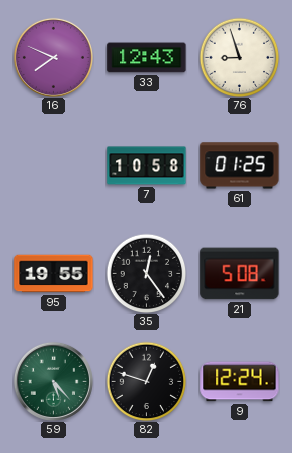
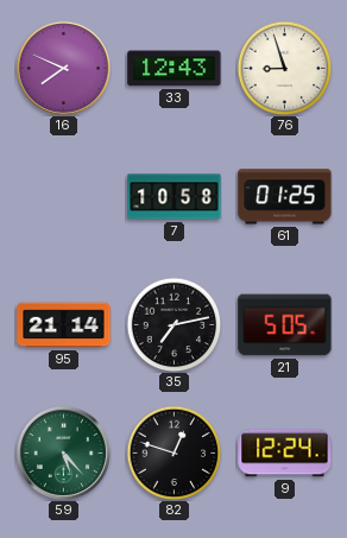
95: 19:55 -> 21:14
35: 12:24 -> 7:13
21: 5:08 -> 5:05
